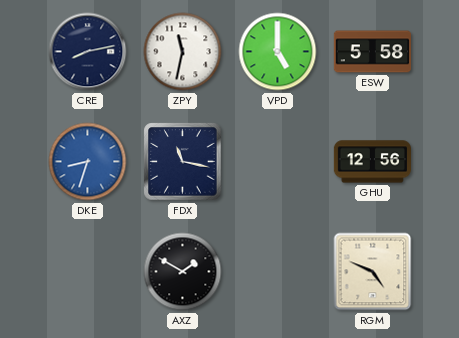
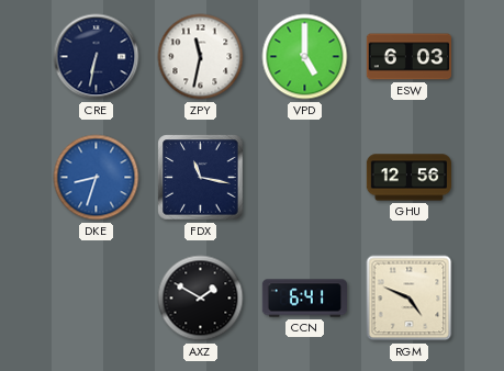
CRE: 8:13 -> 6:32
ESW: 5:58 -> 6:03
CCN: none -> 6:41
